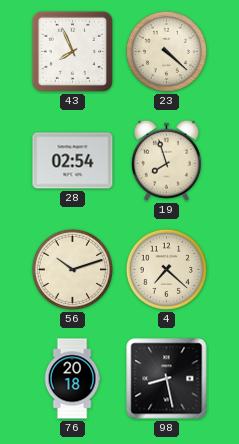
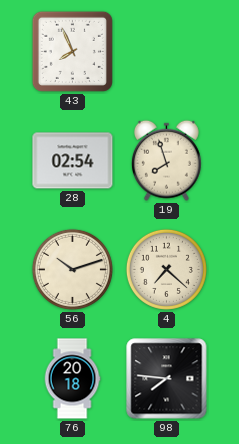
23: 4:22 -> none
98: 8:28 -> 7:46
